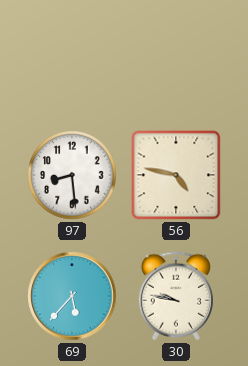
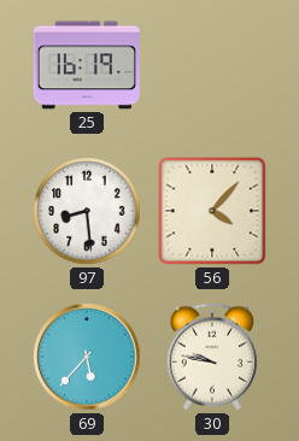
25: none -> 16:19
56: 4:47 -> 4:07
